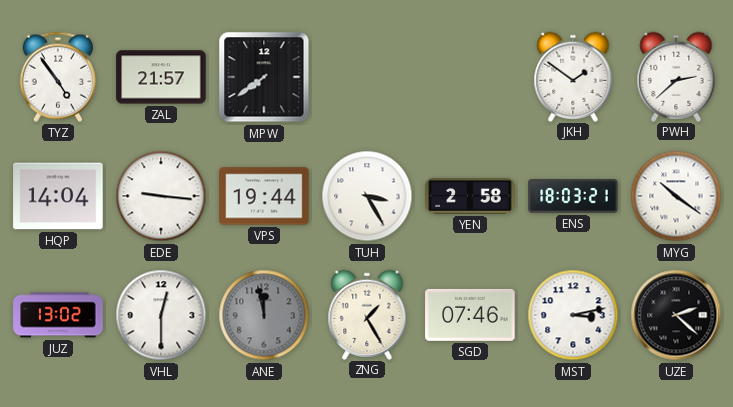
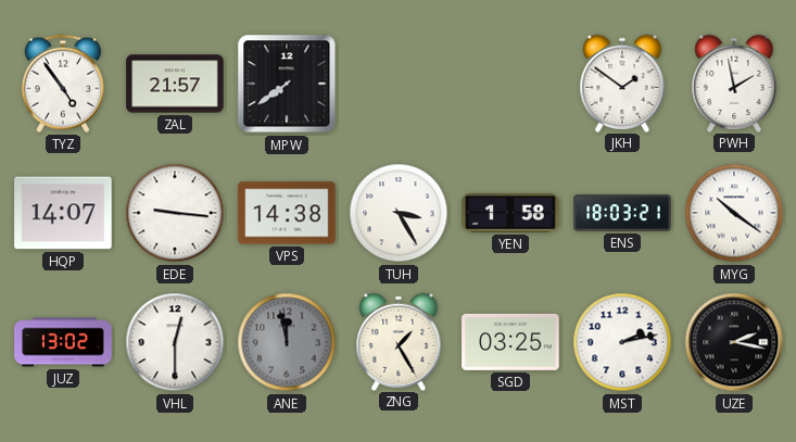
PWH: 2:38 -> 1:58
HQP: 14:04 -> 14:07
VPS: 19:44 -> 14:38
YEN: 2:58 -> 1:58
SGD: 07:46 -> 03:25
MST: 3:13 -> 2:13
UZE: 2:22 -> 2:17
